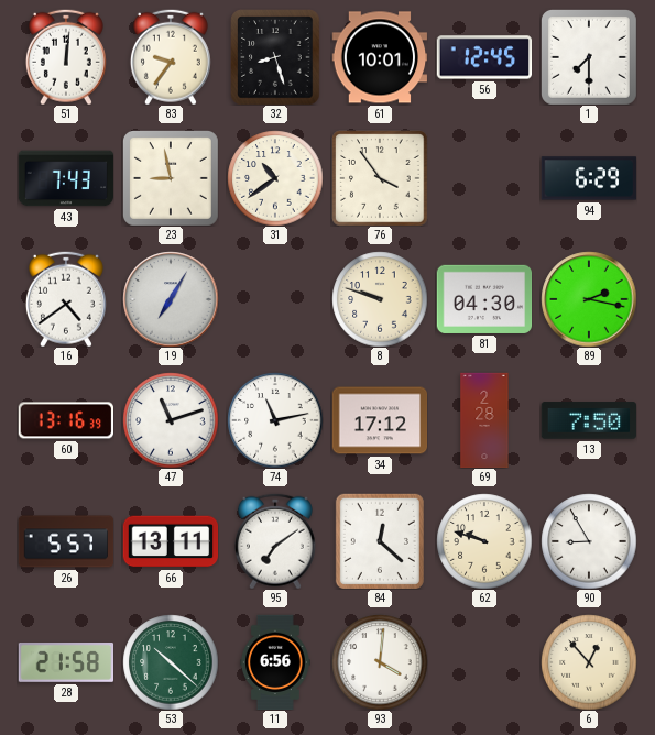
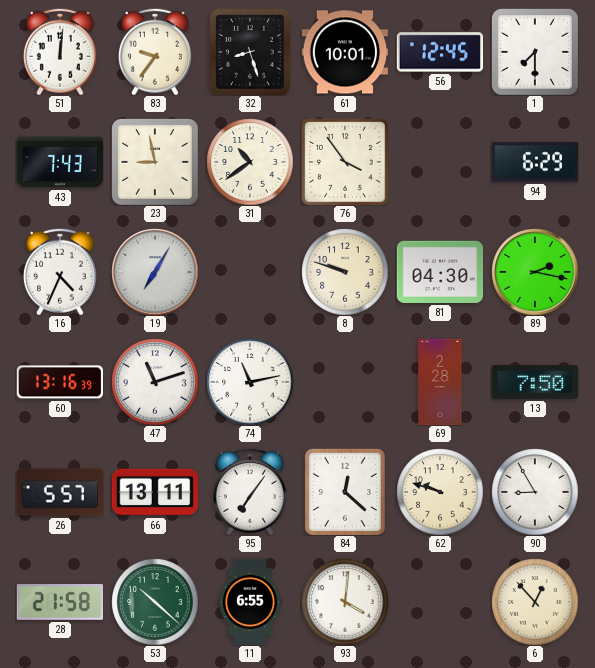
16: 4:39 -> 4:34
34: 17:12 -> none
95: 7:09 -> 7:06
11: 6:56 -> 6:55
